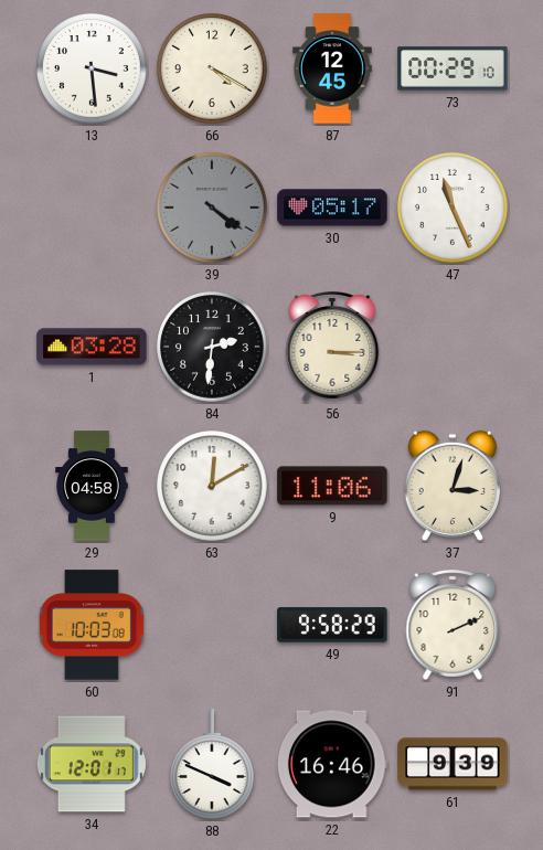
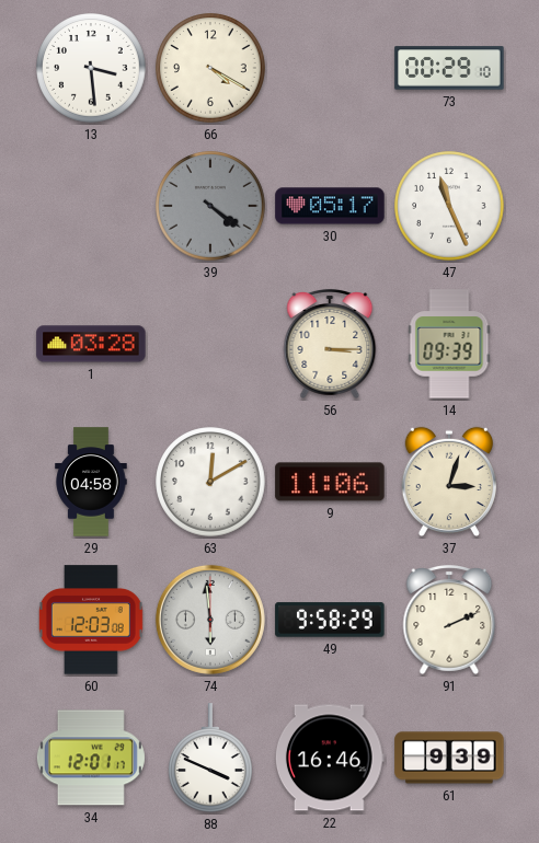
87: 12:45 -> none
84: 2:31 -> none
14: none -> 09:39
60: 10:03 -> 12:03
74: none -> 5:59
